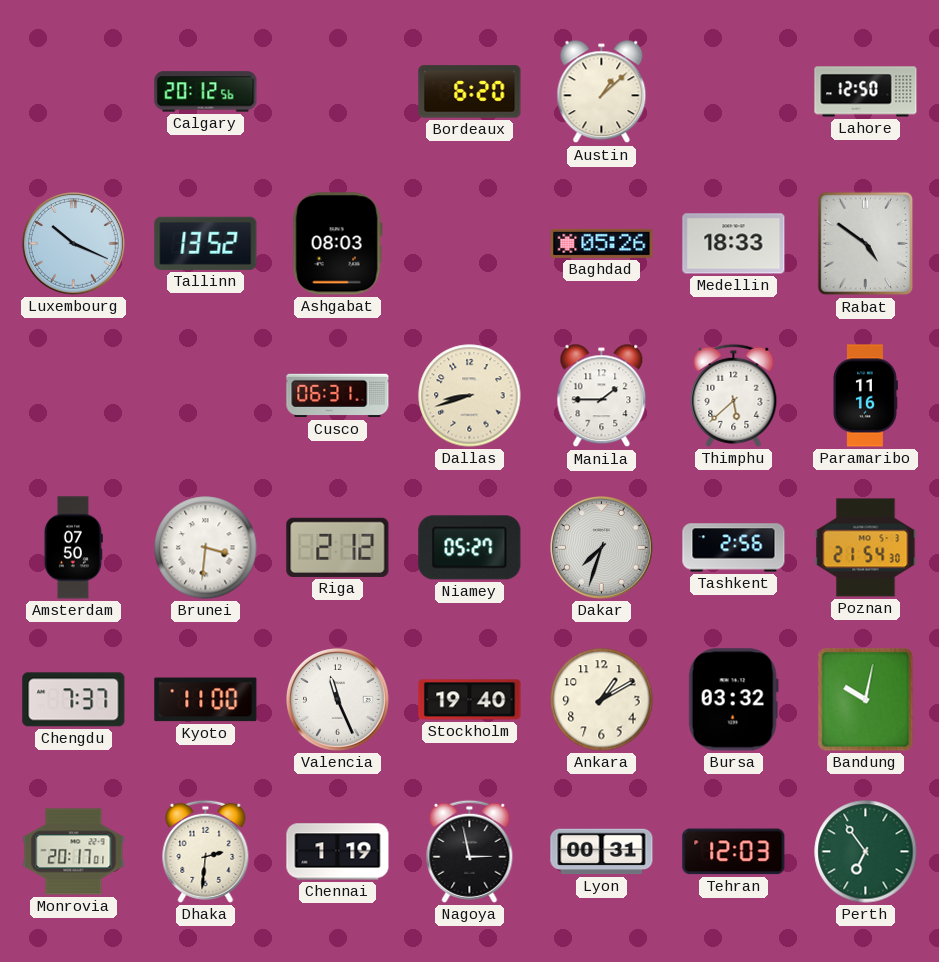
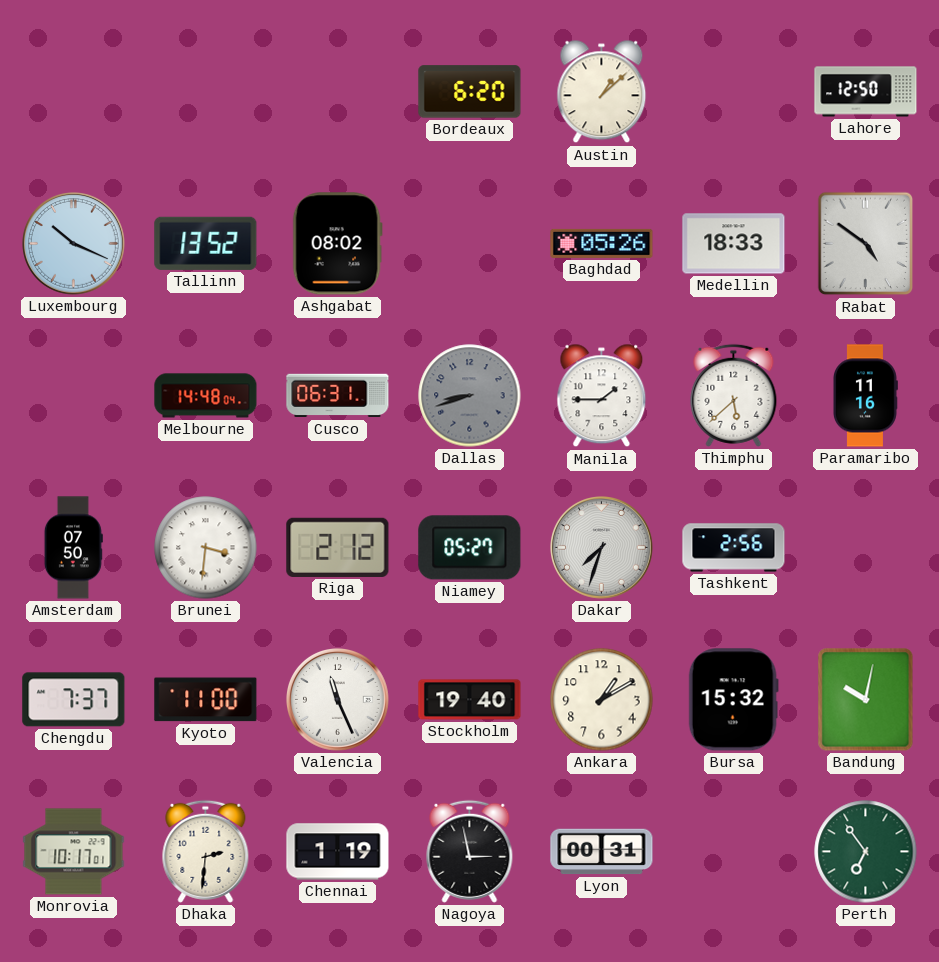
Calgary: 20:12 -> none
Ashgabat: 08:03 -> 08:02
Melbourne: none -> 14:48
Dallas dial: cream -> grey
Poznan: 21:54 -> none
Bursa: 03:32 -> 15:32
Monrovia: 20:17 -> 10:17
Tehran: 12:03 -> none
